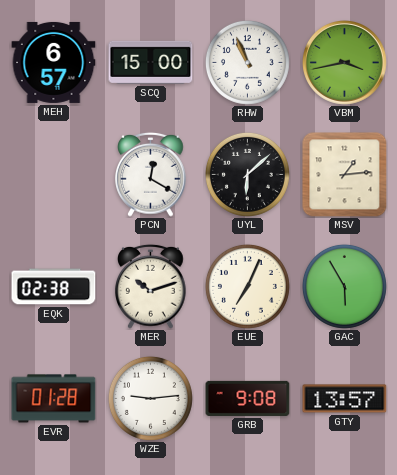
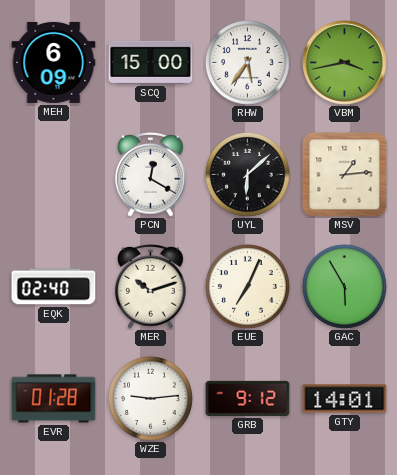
MEH: 6:57 -> 6:09
RHW: 10:56 -> 5:36
EQK: 02:38 -> 02:40
GRB: 9:08 -> 9:12
GTY: 13:57 -> 14:01
